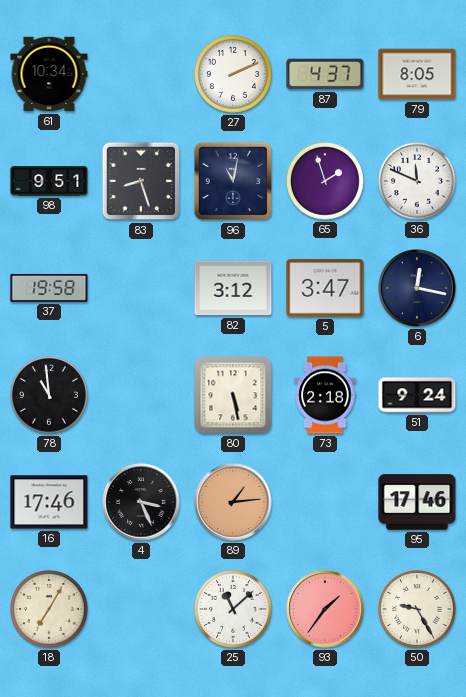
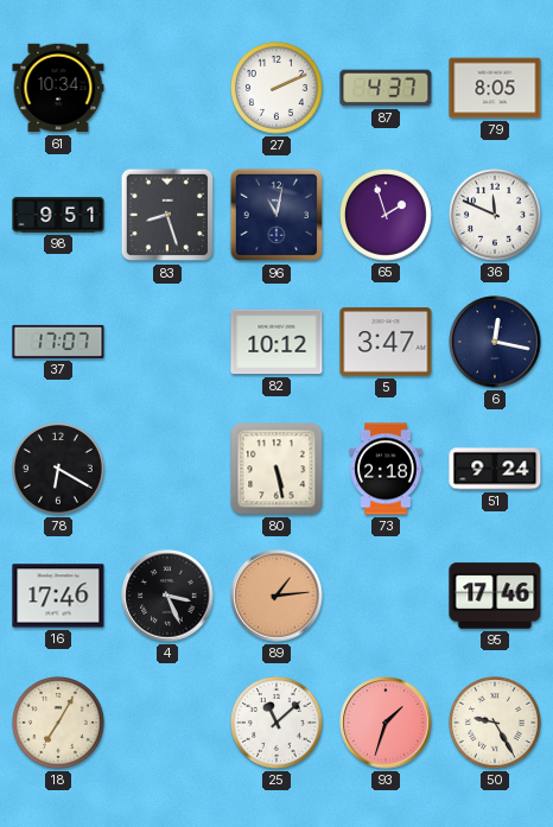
37: 19:58 -> 17:07
82: 3:12 -> 10:12
78: 10:59 -> 6:20
93: 1:36 -> 1:33
